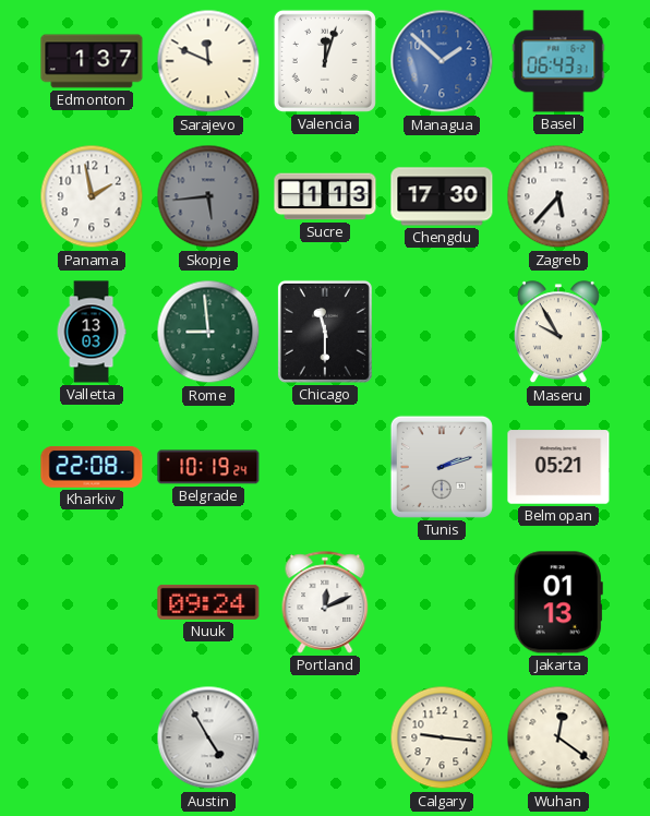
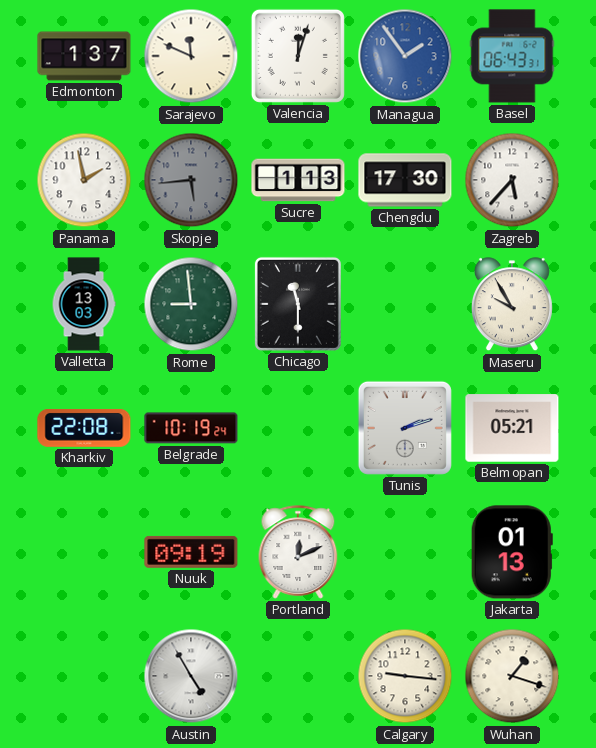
Managua: 1:52 -> 1:54
Nuuk: 09:24 -> 09:19
Wuhan: 12:21 -> 1:18
